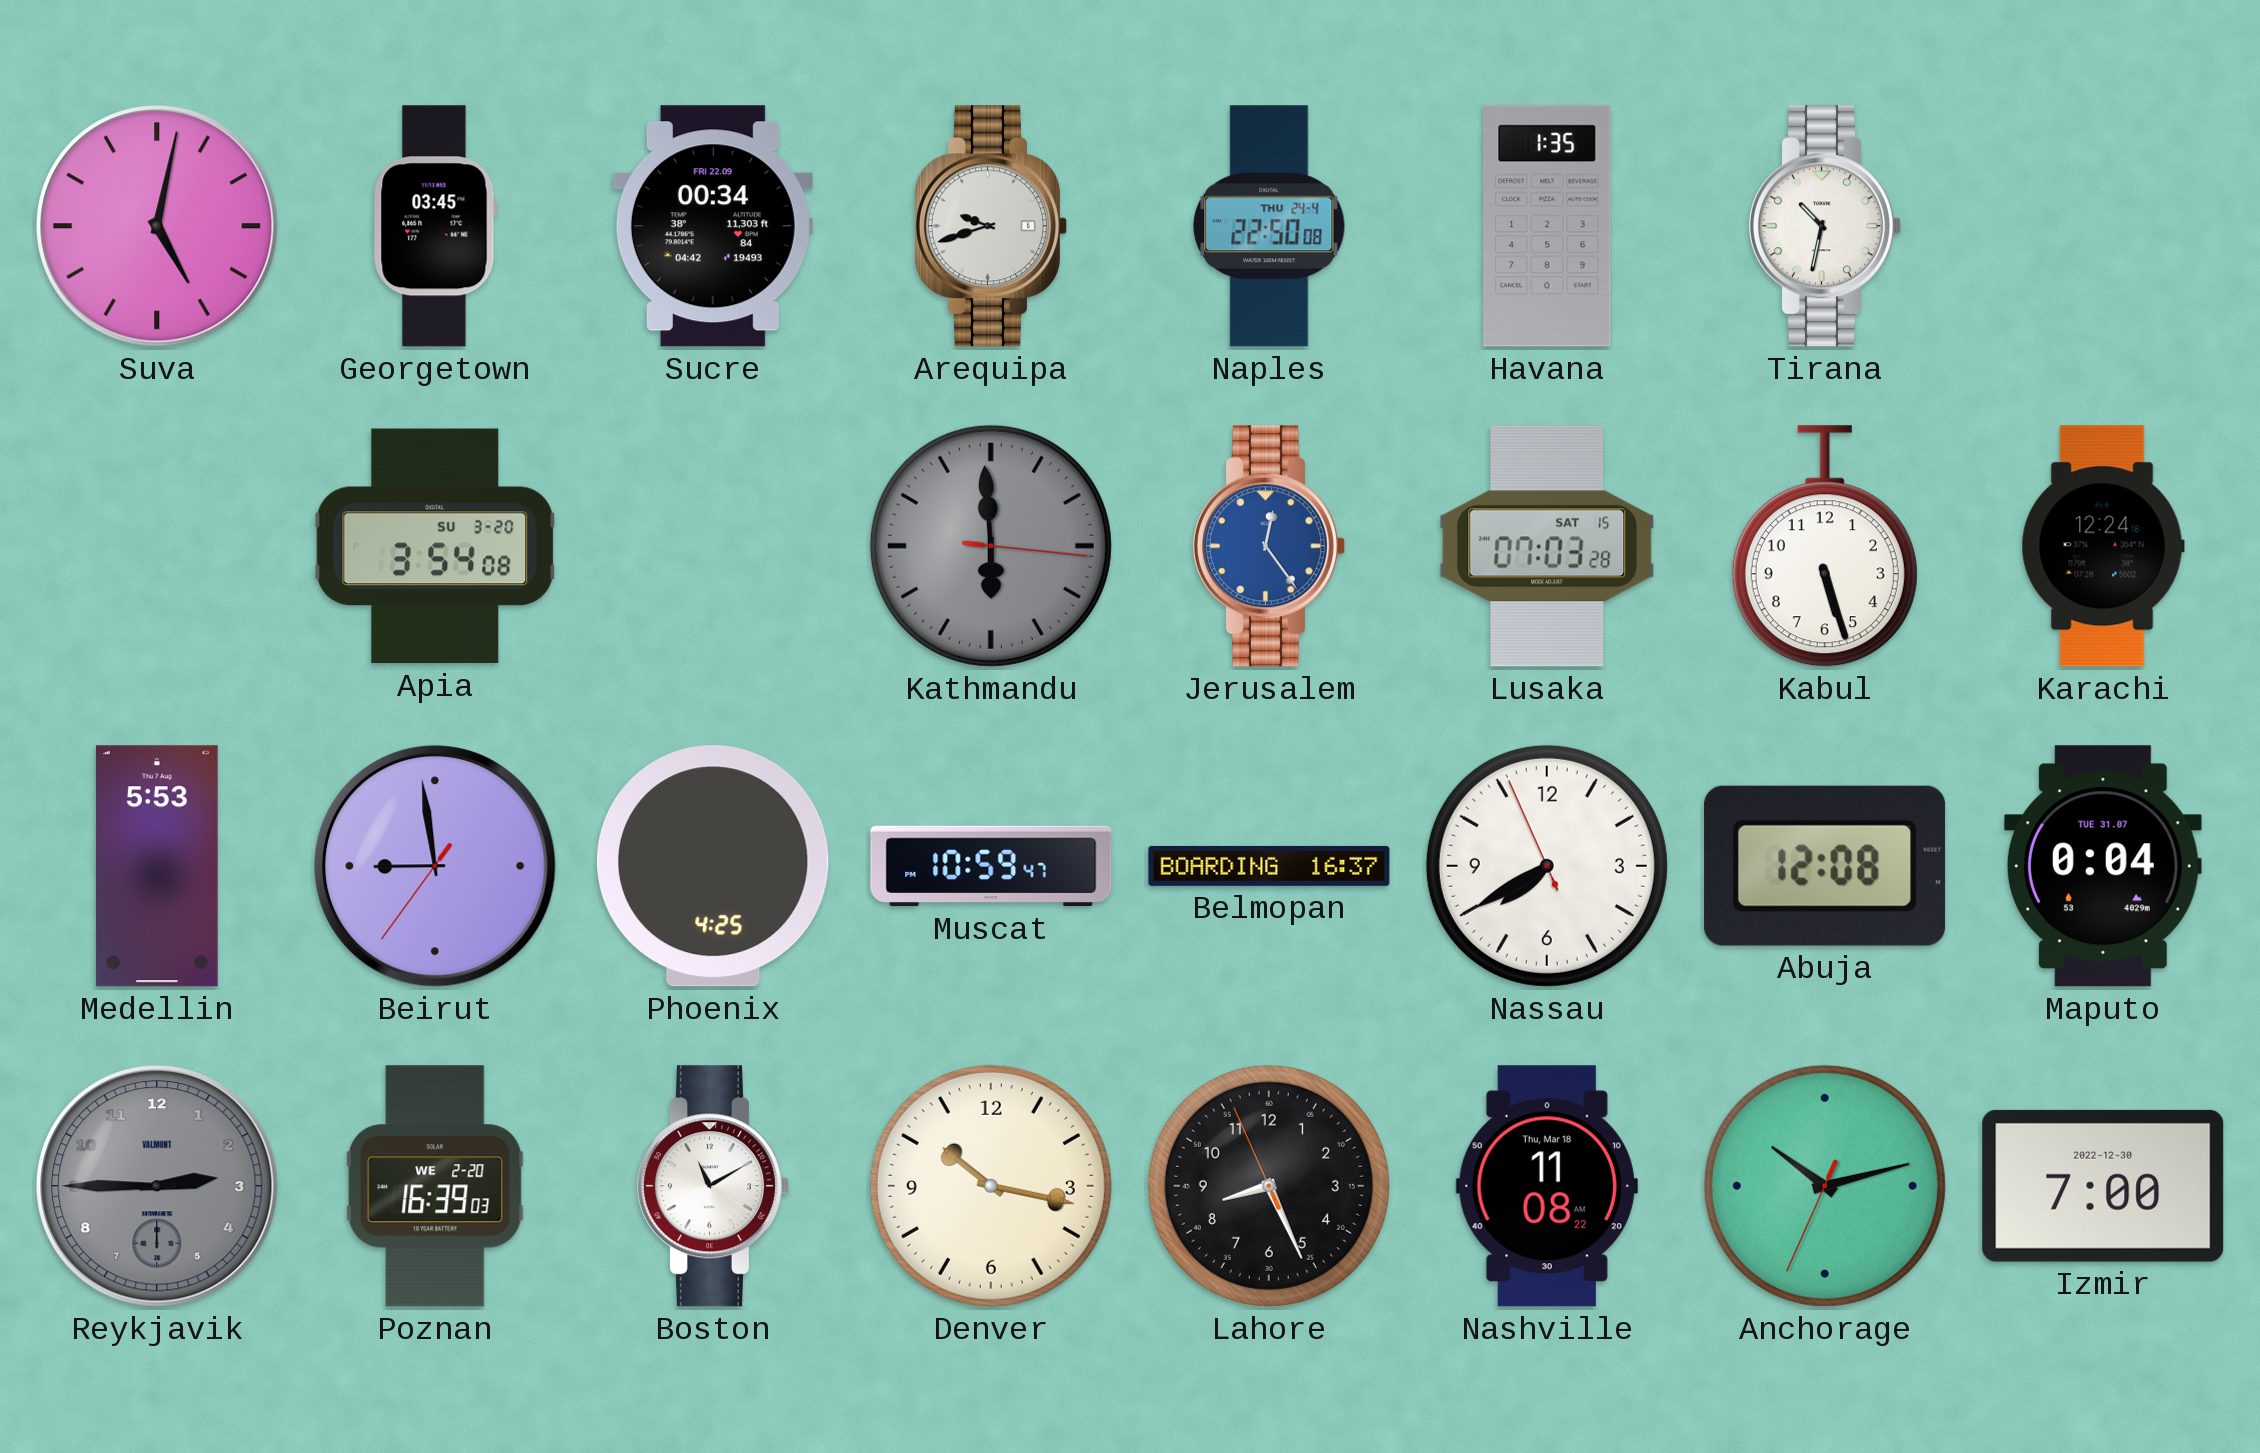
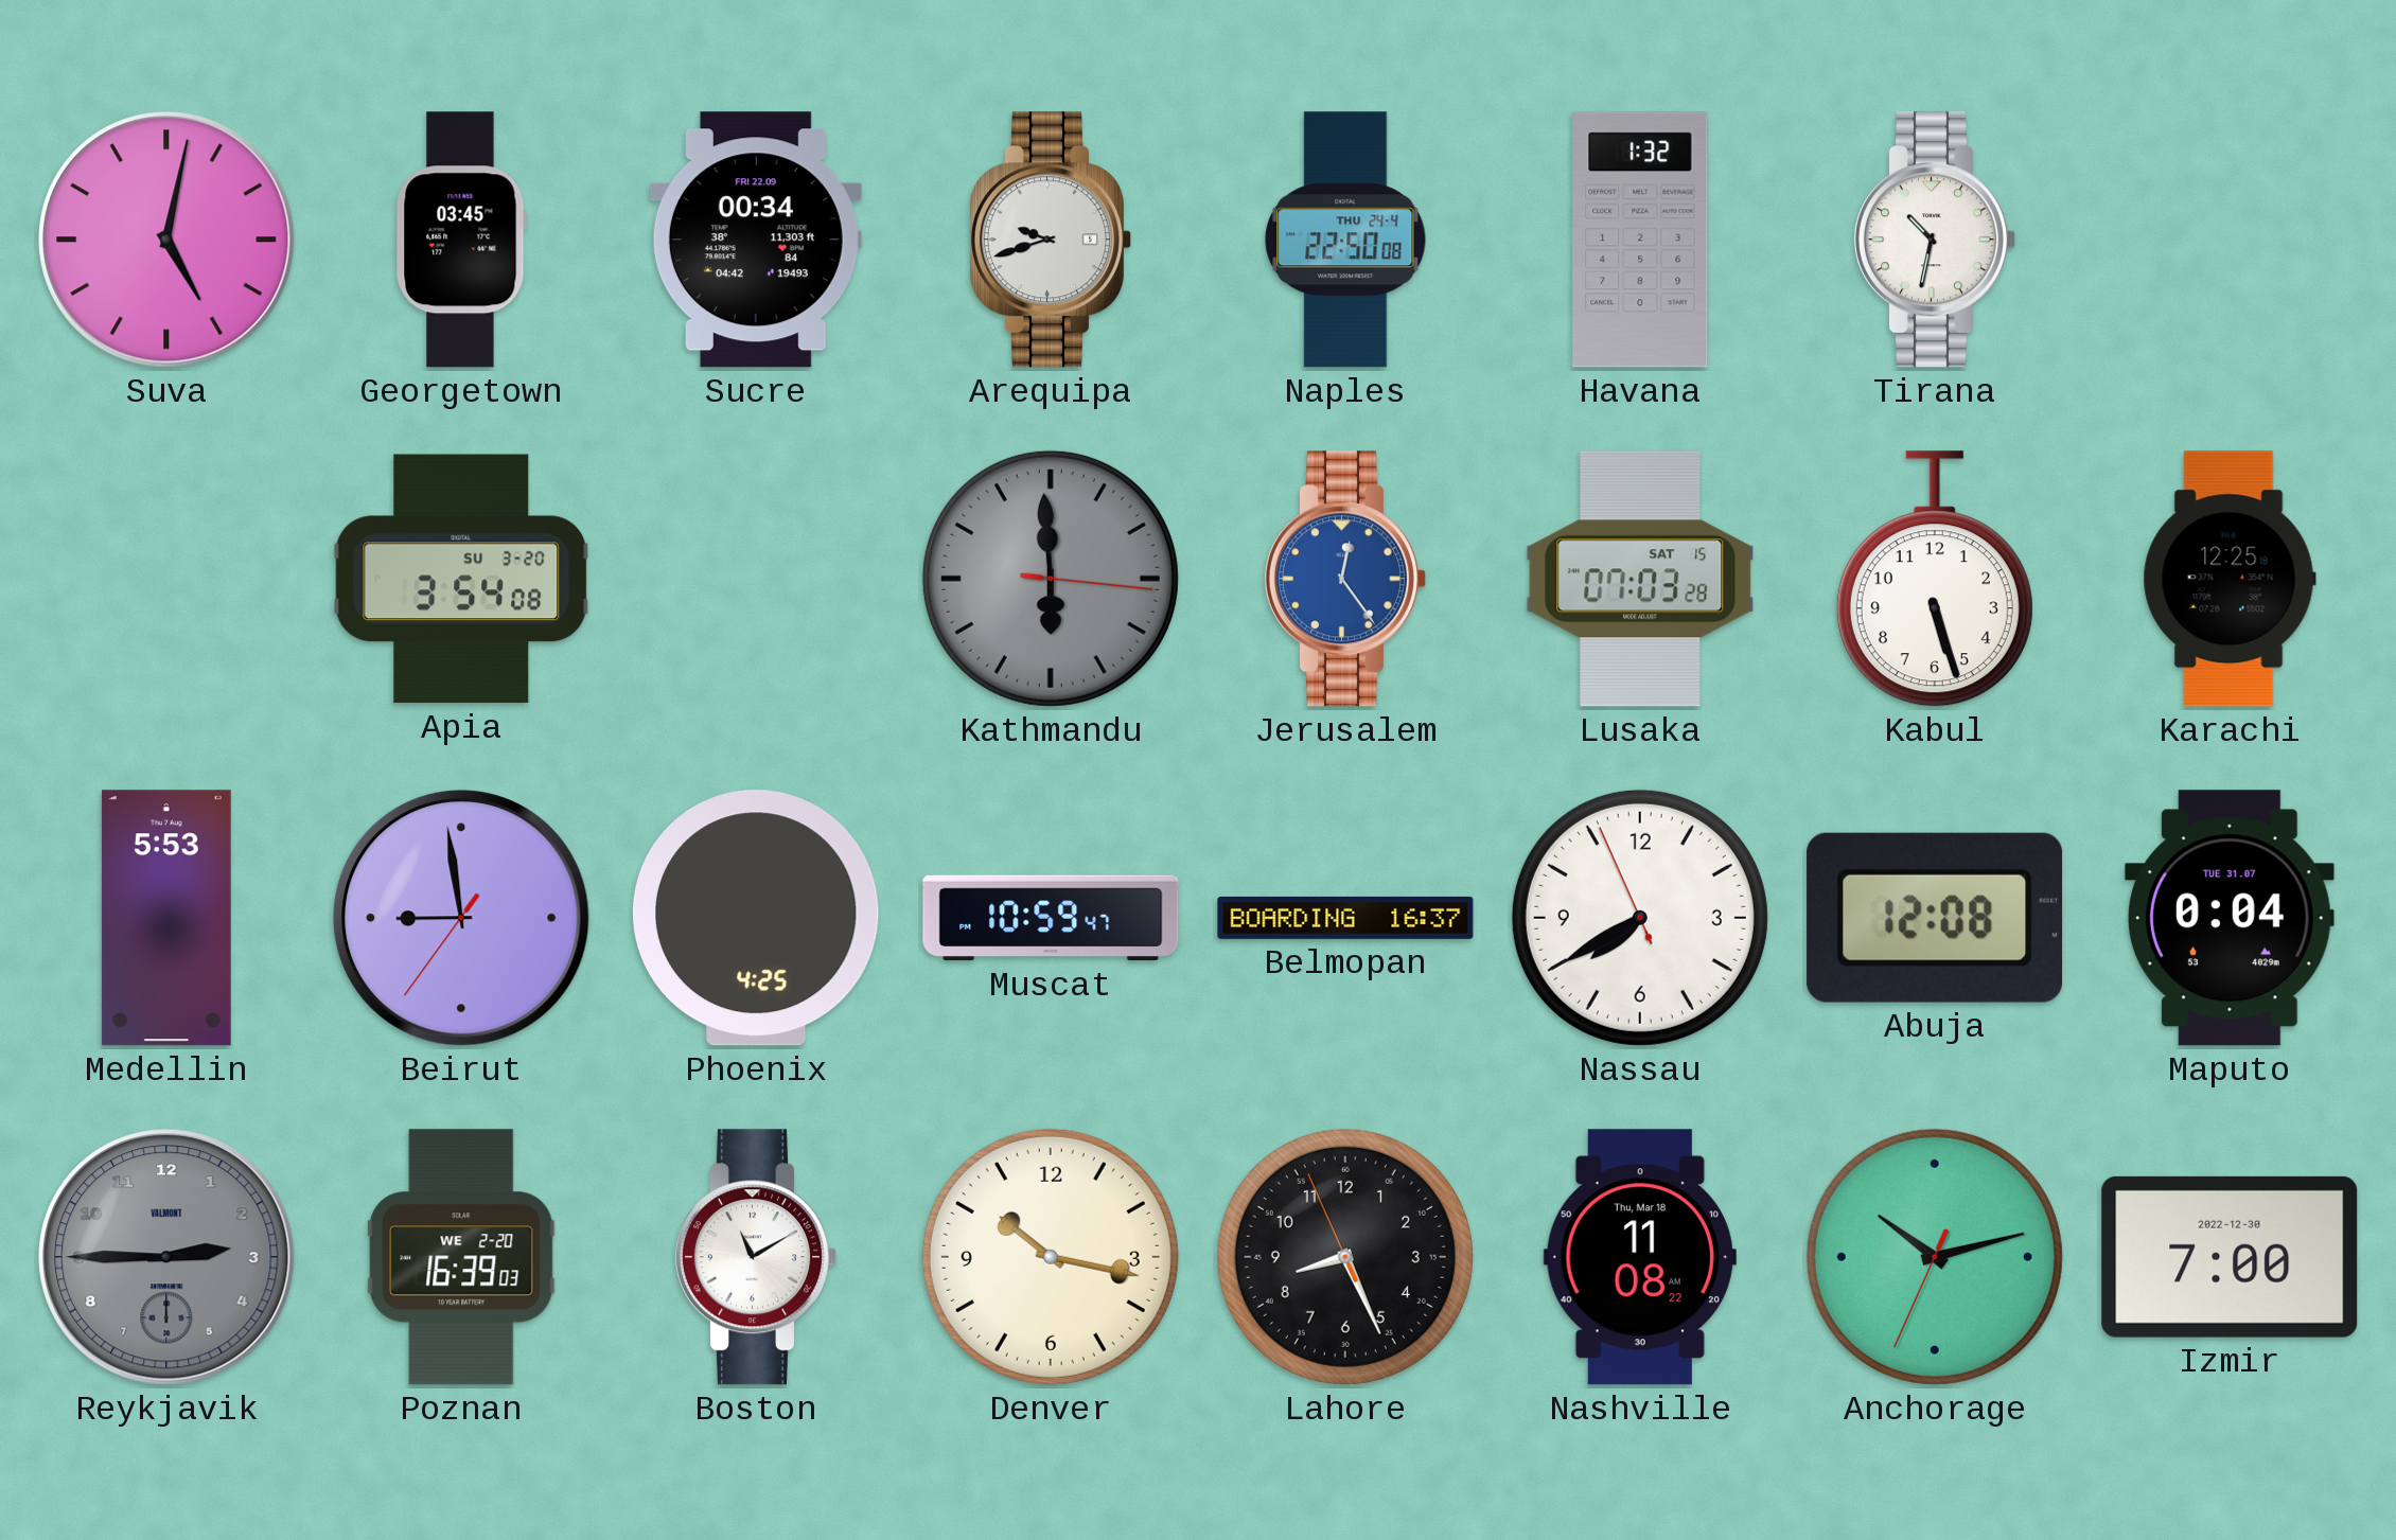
Havana: 1:35 -> 1:32
Karachi: 12:24 -> 12:25
